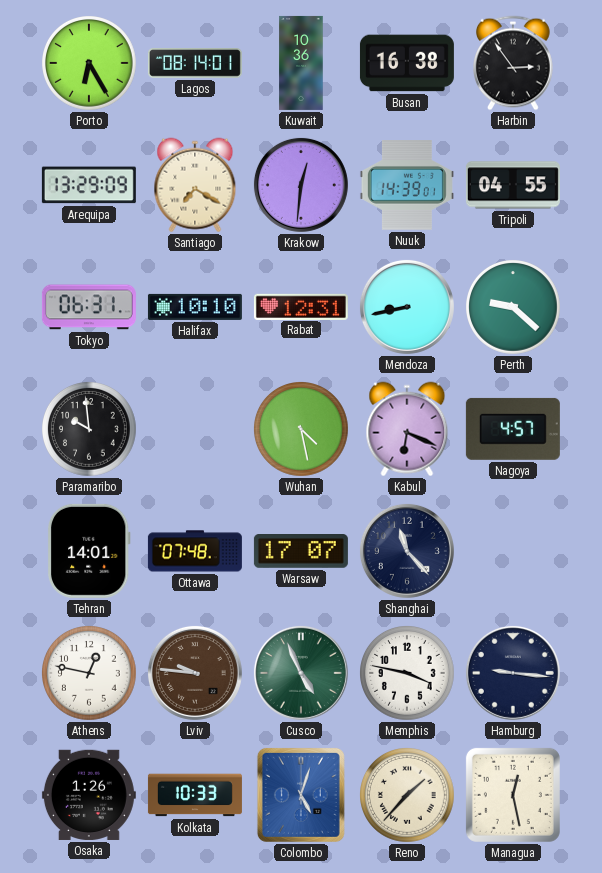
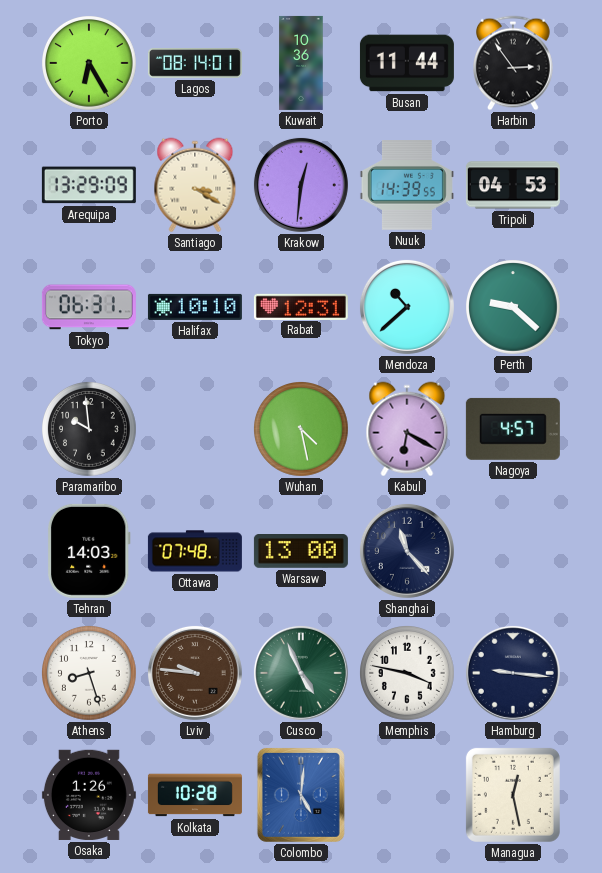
Busan: 16:38 -> 11:44
Santiago: 7:20 -> 3:20
Nuuk: 14:39:01 -> 14:39:55
Tripoli: 04:55 -> 04:53
Mendoza: 8:43 -> 10:38
Kabul: 6:19 -> 6:20
Tehran: 14:01 -> 14:03
Warsaw: 17:07 -> 13:00
Athens: 12:47 -> 8:27
Kolkata: 10:33 -> 10:28
Colombo: 5:03 -> 5:01
Reno: 1:37 -> none
